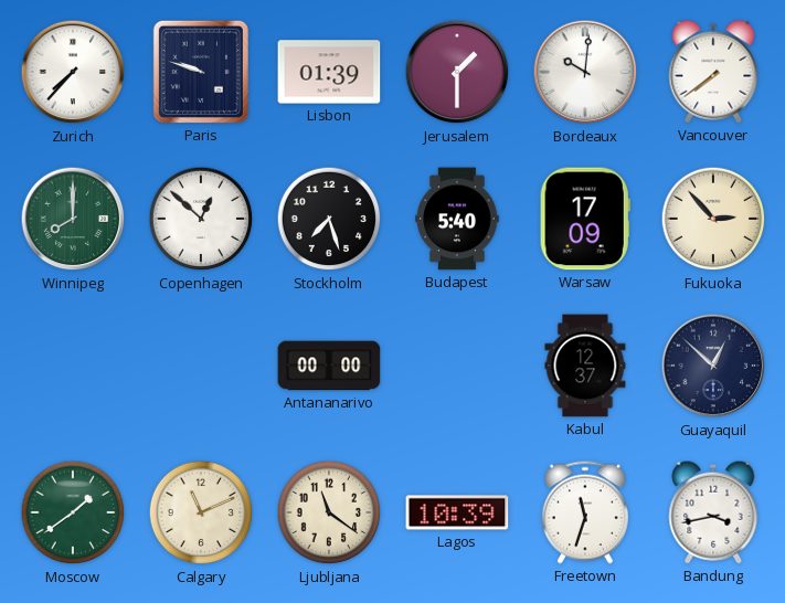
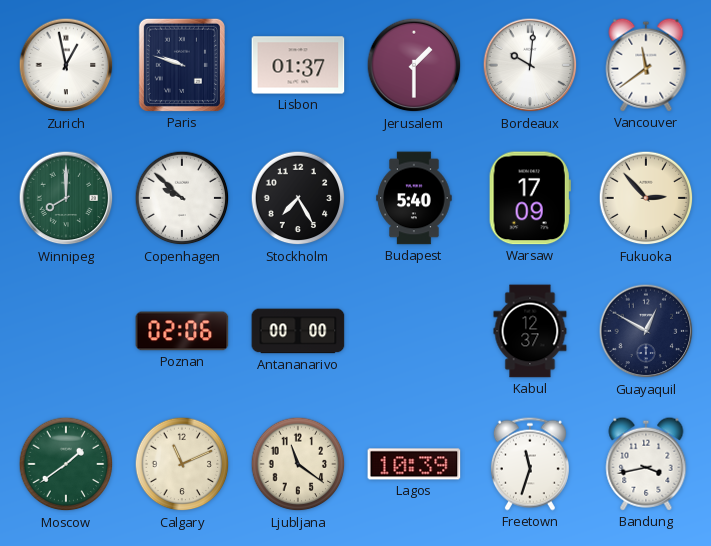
Zurich: 7:37 -> 12:58
Lisbon: 01:39 -> 01:37
Vancouver: 7:39 -> 11:39
Copenhagen: 12:52 -> 9:52
Stockholm: 7:27 -> 7:25
Poznan: none -> 02:06
Guayaquil: 12:52 -> 12:50
